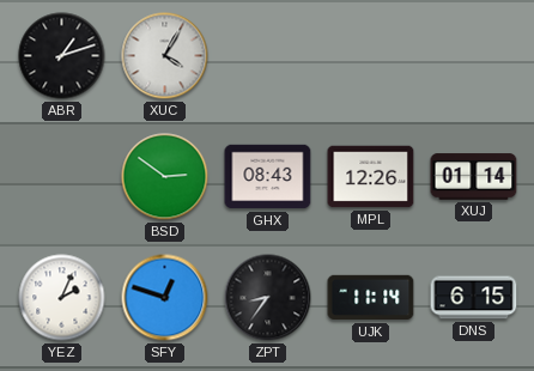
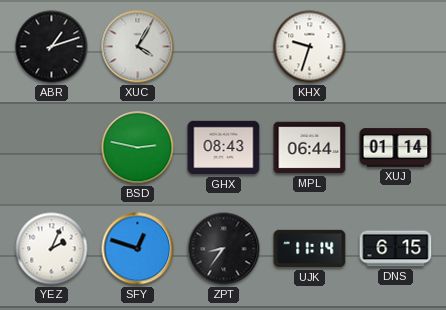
KHX: none -> 9:33
BSD: 2:51 -> 2:47
MPL: 12:26 -> 06:44
